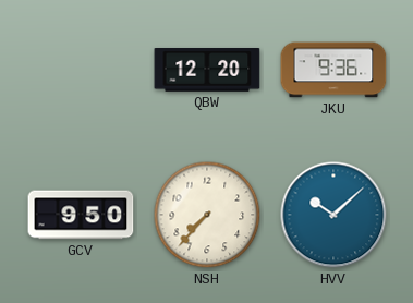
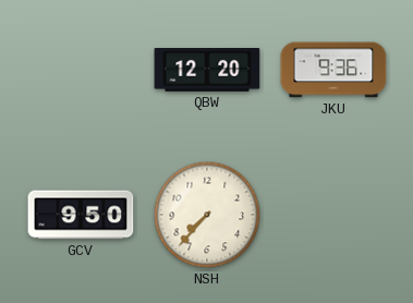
HVV: 10:08 -> none
